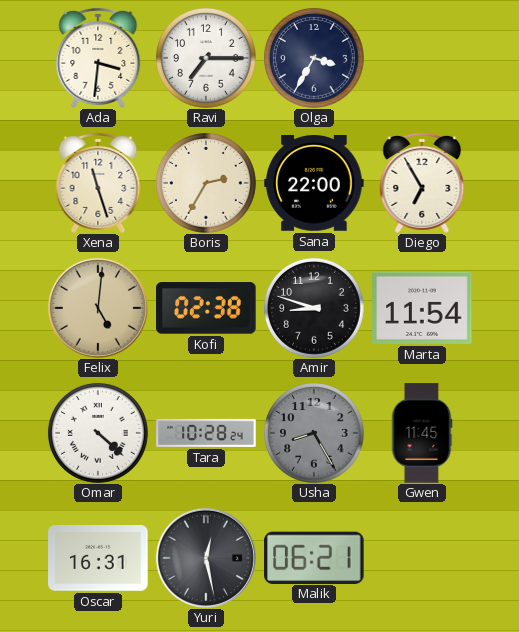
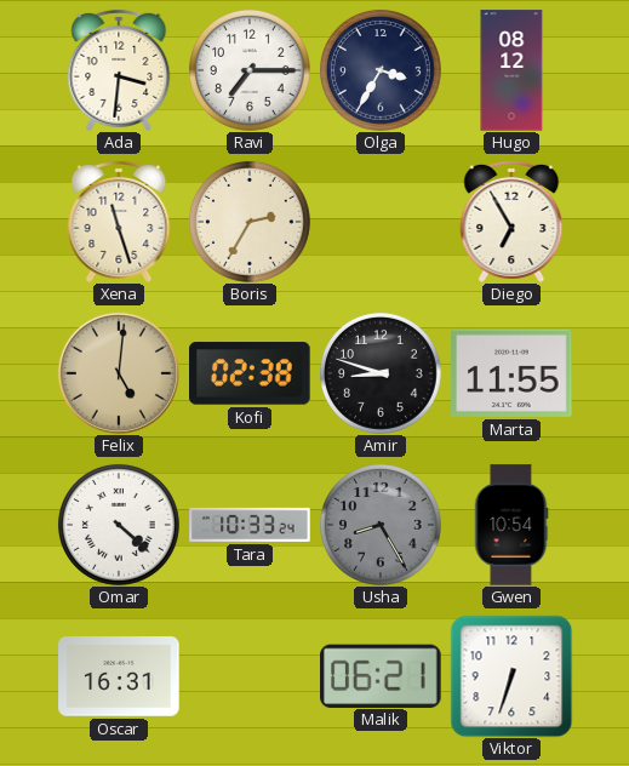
Hugo: none -> 08:12
Sana: 22:00 -> none
Marta: 11:54 -> 11:55
Tara: 10:28 -> 10:33
Gwen: 11:45 -> 10:54
Yuri: 12:28 -> none
Viktor: none -> 6:33
